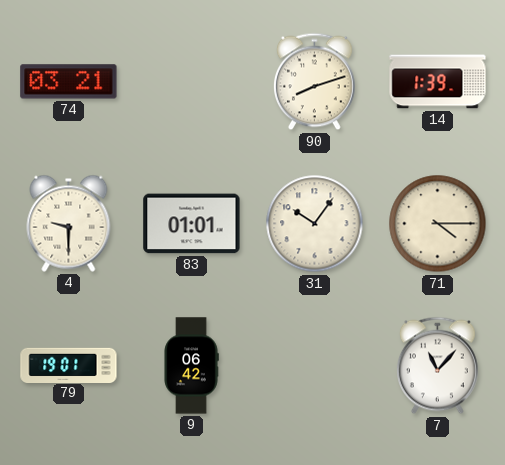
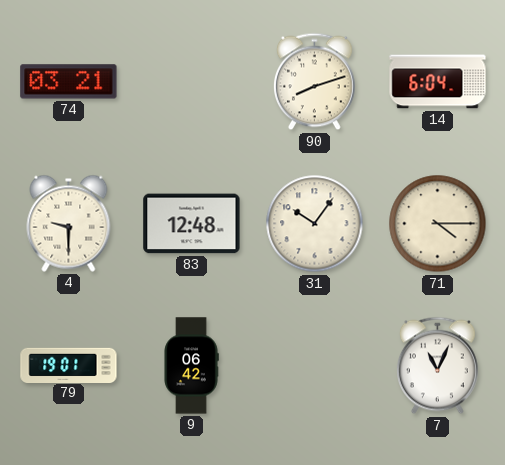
14: 1:39 -> 6:04
83: 01:01 -> 12:48
7: 11:07 -> 11:04
